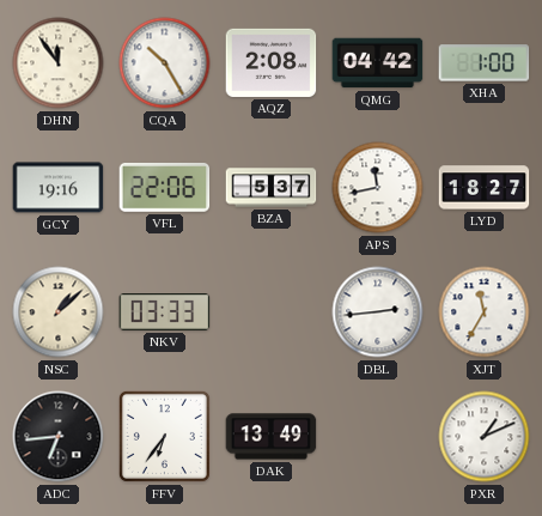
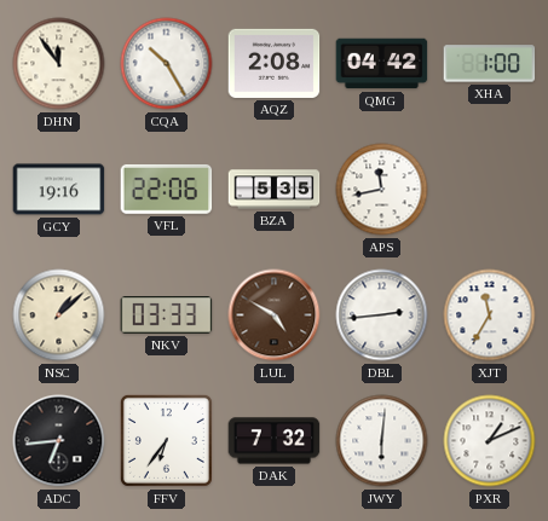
BZA: 5:37 -> 5:35
LYD: 18:27 -> none
LUL: none -> 4:50
DAK: 13:49 -> 7:32
JWY: none -> 6:01
